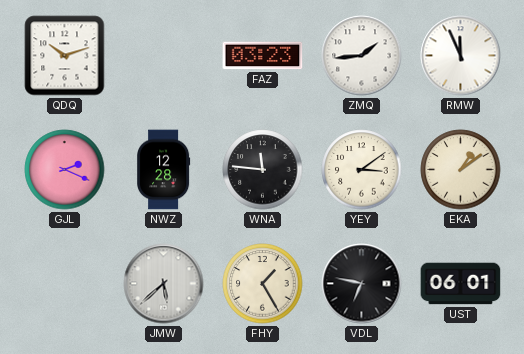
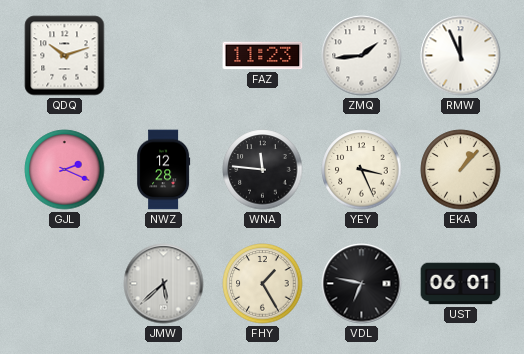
FAZ: 03:23 -> 11:23
YEY: 3:09 -> 3:26
EKA: 1:09 -> 1:07
